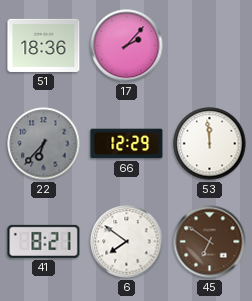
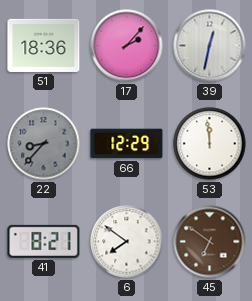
39: none -> 12:32
22: 6:37 -> 8:37
